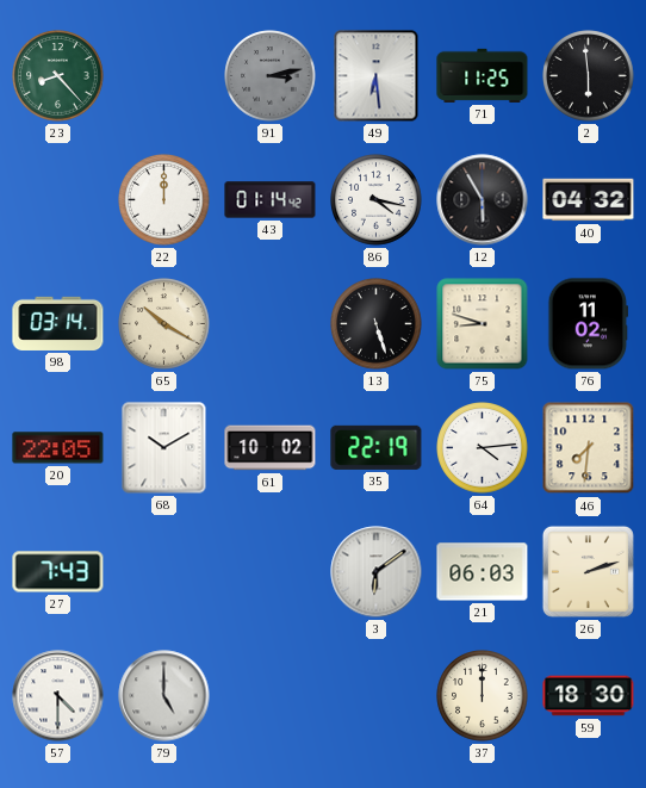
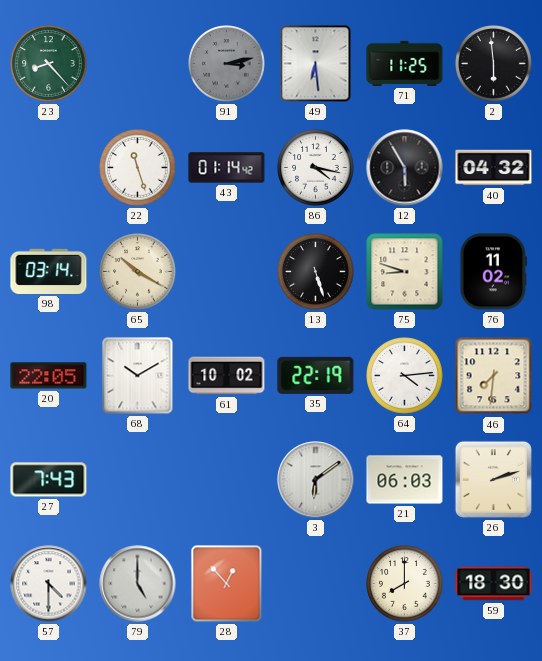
22: 12:00 -> 11:27
28: none -> 12:53
37: 12:00 -> 8:00
